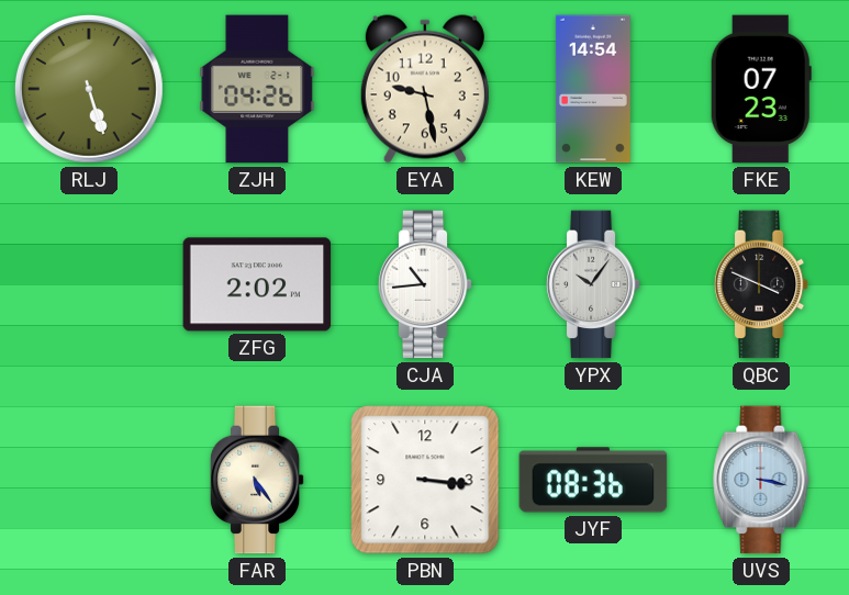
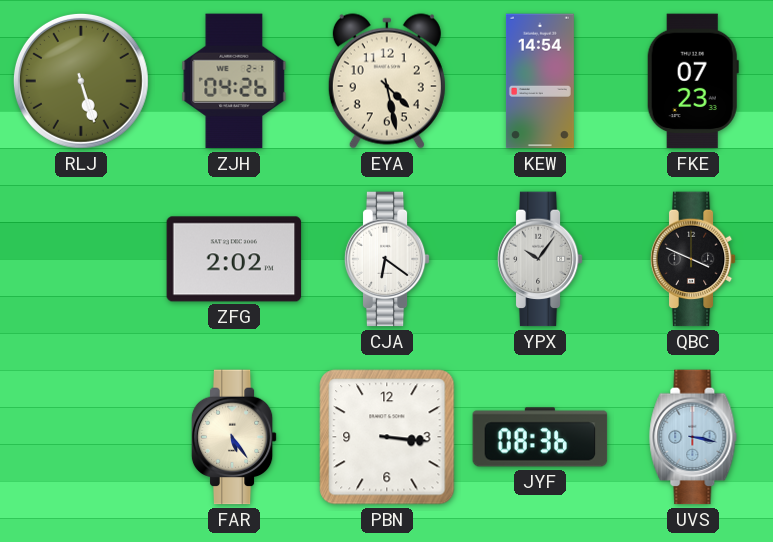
EYA: 9:28 -> 4:28
CJA: 10:44 -> 6:21
